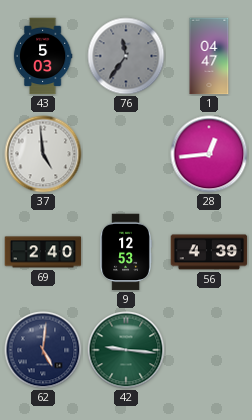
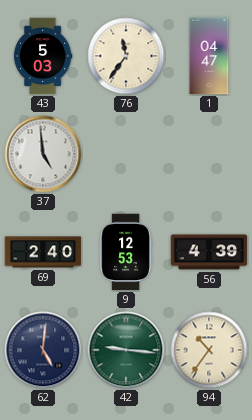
76 dial: grey -> cream
28: 12:44 -> none
94: none -> 10:36
